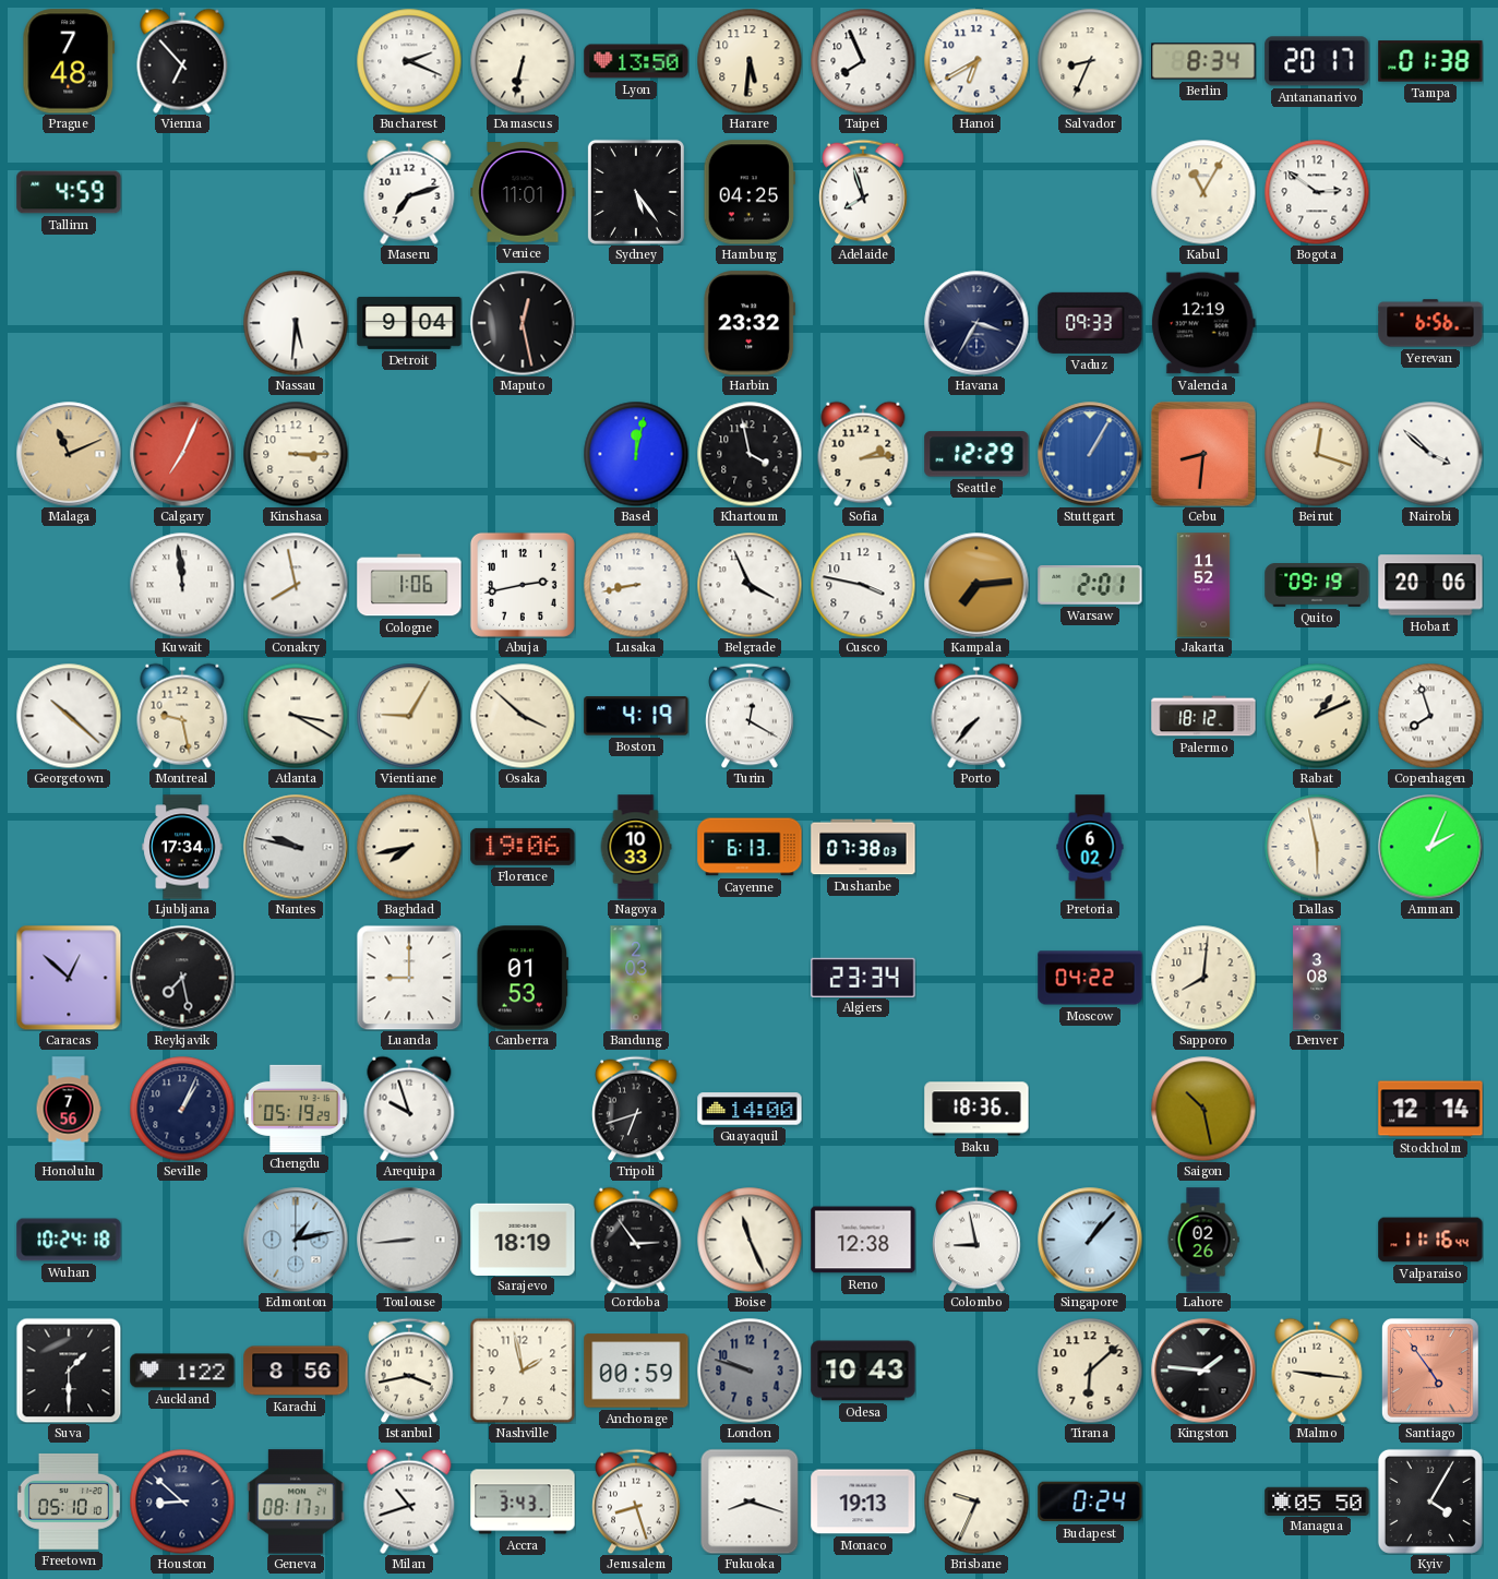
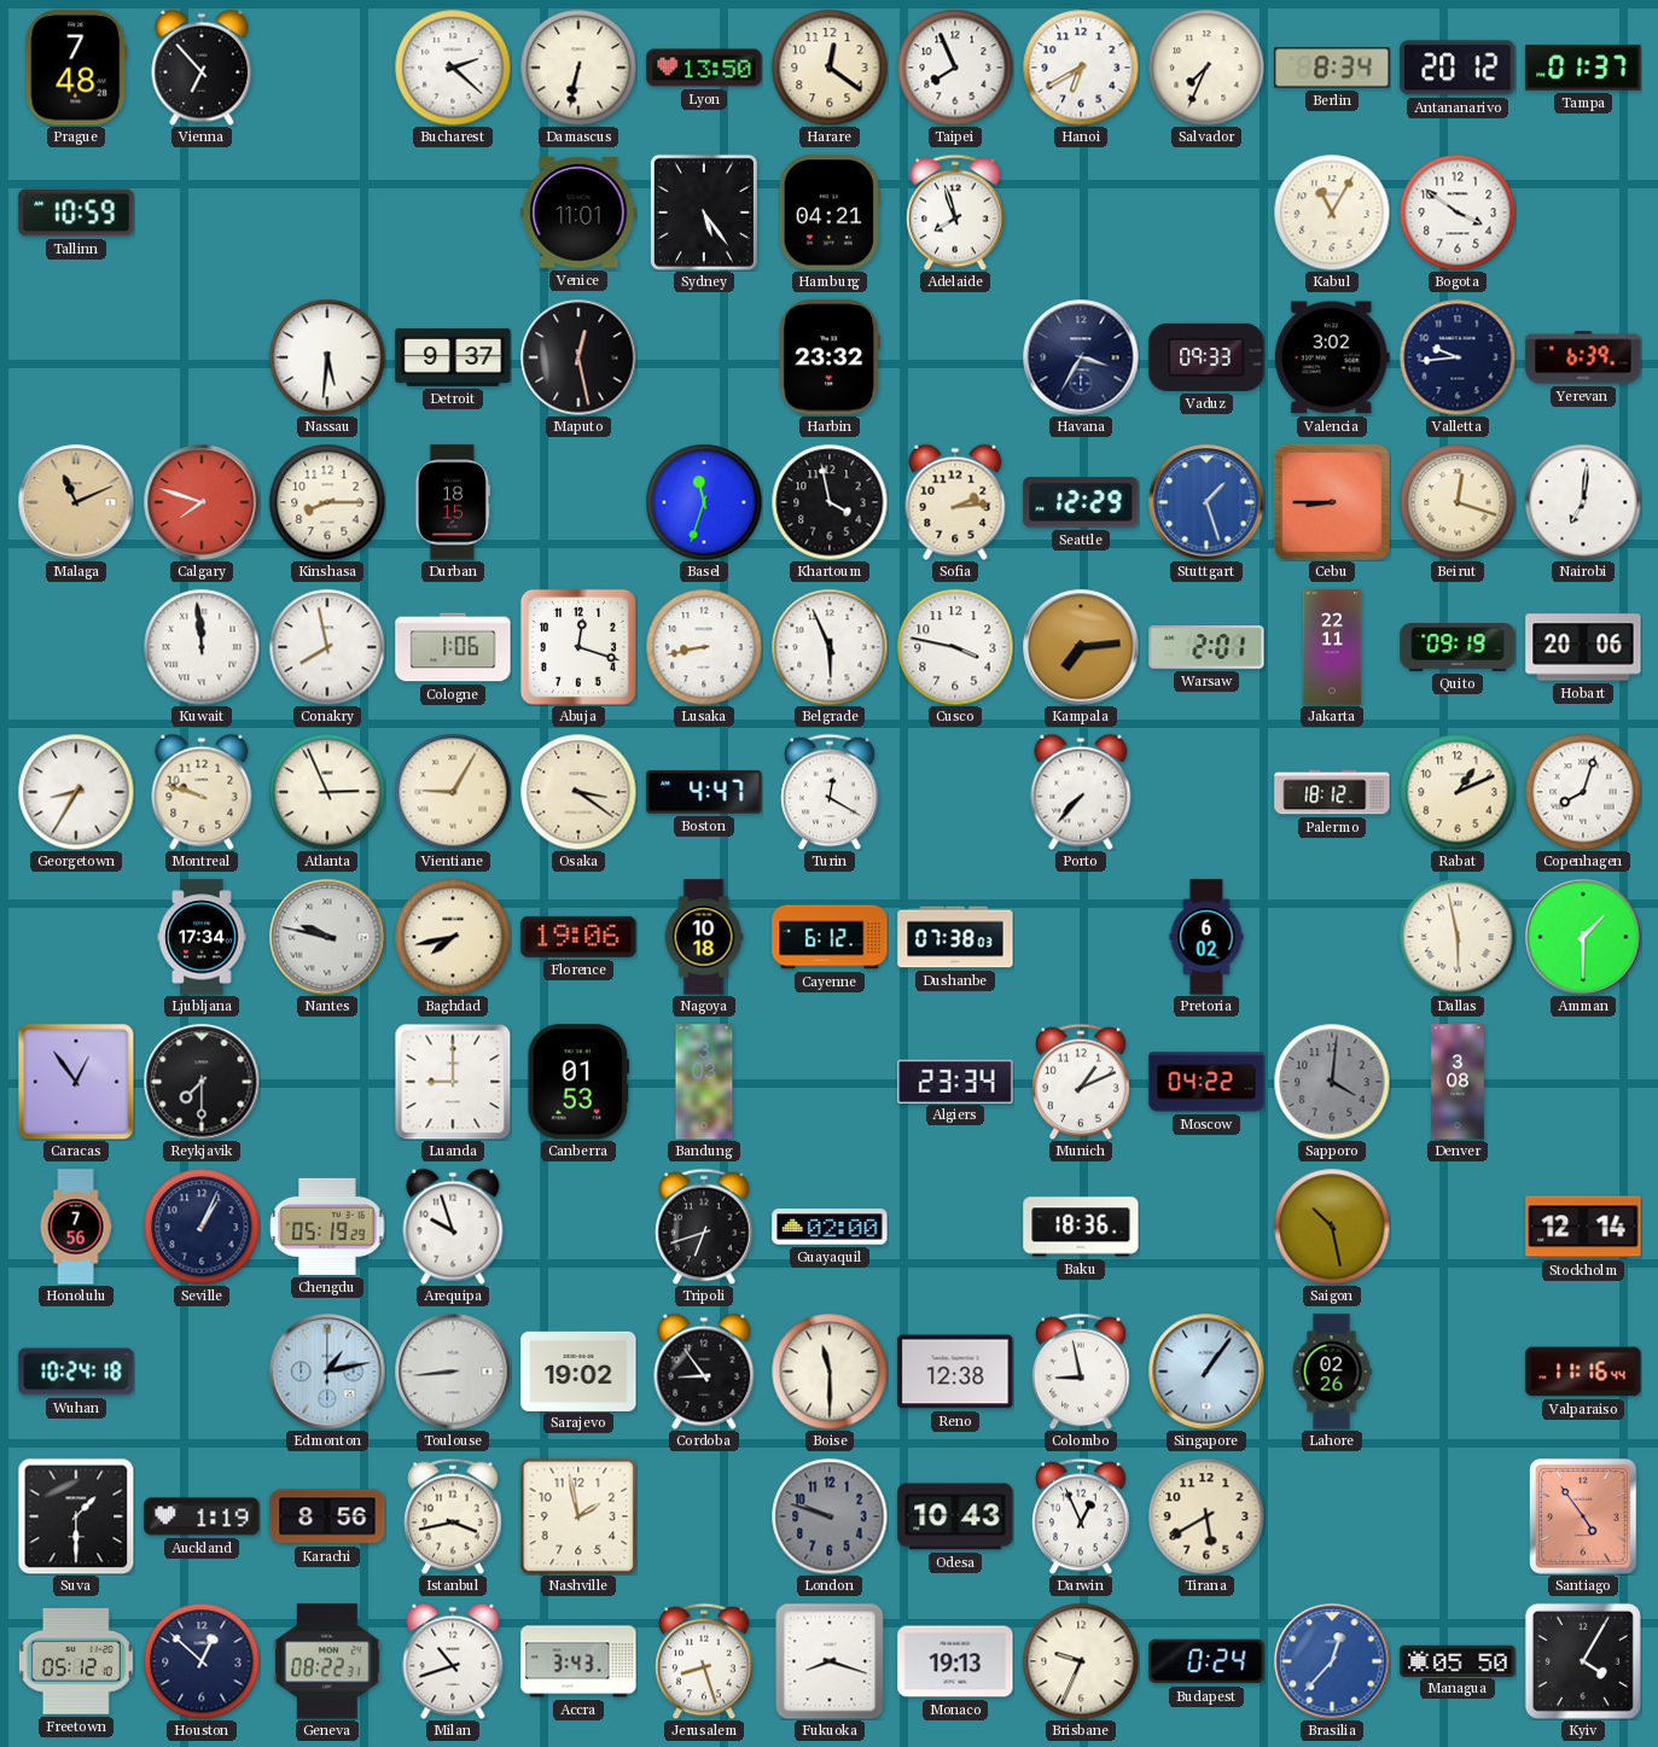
Bucharest: 2:19 -> 2:22
Harare: 5:31 -> 12:21
Salvador: 8:34 -> 7:34
Antananarivo: 20:17 -> 20:12
Tampa: 01:38 -> 01:37
Tallinn: 4:59 -> 10:59
Maseru: 7:12 -> none
Hamburg: 04:25 -> 04:21
Bogota: 2:51 -> 3:51
Detroit: 9:04 -> 9:37
Valencia: 12:19 -> 3:02
Valletta: none -> 9:44
Yerevan: 6:56 -> 6:39
Calgary: 7:04 -> 7:48
Kinshasa: 3:15 -> 8:15
Durban: none -> 18:15
Basel: 12:02 -> 11:33
Stuttgart: 1:05 -> 1:27
Cebu: 8:31 -> 8:45
Nairobi: 3:52 -> 7:01
Abuja: 2:43 -> 12:18
Belgrade: 3:56 -> 5:56
Jakarta: 11:52 -> 22:11
Georgetown: 10:22 -> 8:35
Montreal: 9:28 -> 9:48
Atlanta: 3:20 -> 2:56
Osaka: 3:52 -> 3:21
Boston: 4:19 -> 4:47
Copenhagen: 7:57 -> 8:03
Nagoya: 10:33 -> 10:18
Cayenne: 6:13 -> 6:12
Amman: 2:04 -> 1:30
Caracas: 12:52 -> 12:54
Reykjavik: 7:28 -> 7:30
Bandung: 2:03 -> 3:03
Munich: none -> 1:11
Sapporo: 8:01 -> 4:01
Sapporo dial: cream -> grey
Guayaquil: 14:00 -> 02:00
Sarajevo: 18:19 -> 19:02
Cordoba: 2:54 -> 8:54
Boise: 11:26 -> 11:30
Singapore: 1:07 -> 1:06
Auckland: 1:22 -> 1:19
Anchorage: 00:59 -> none
Darwin: none -> 12:56
Tirana: 6:08 -> 5:40
Kingston: 1:46 -> none
Malmo: 9:16 -> none
Freetown: 05:10 -> 05:12
Houston: 8:52 -> 12:52
Geneva: 08:17 -> 08:22
Brasilia: none -> 12:37
